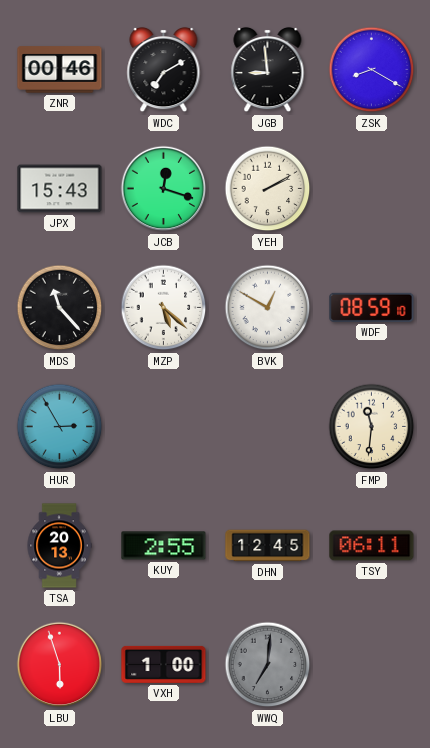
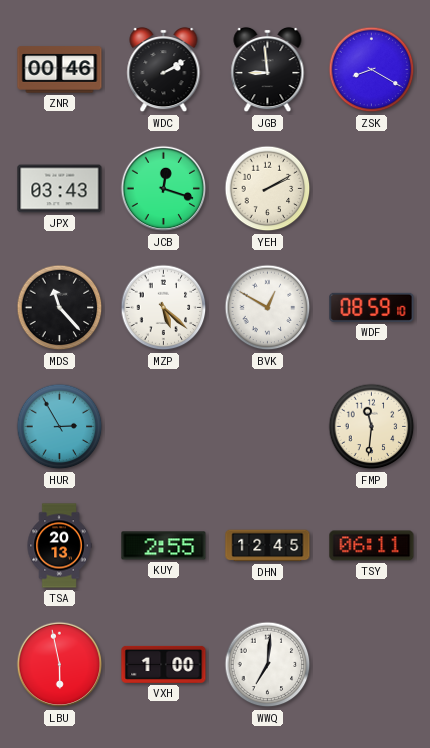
WDC: 7:10 -> 2:10
JPX: 15:43 -> 03:43
LBU: 5:57 -> 5:58
WWQ dial: grey -> white
